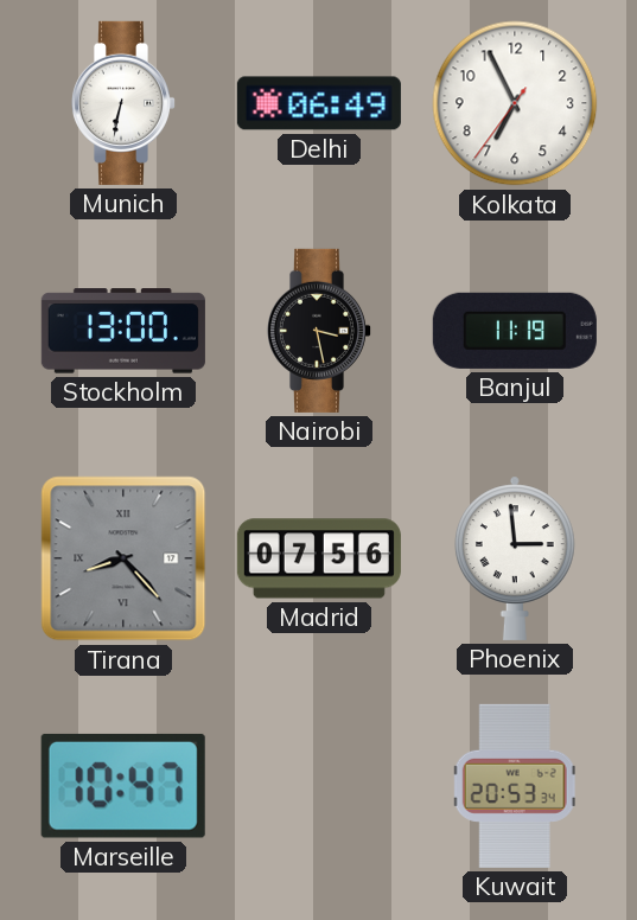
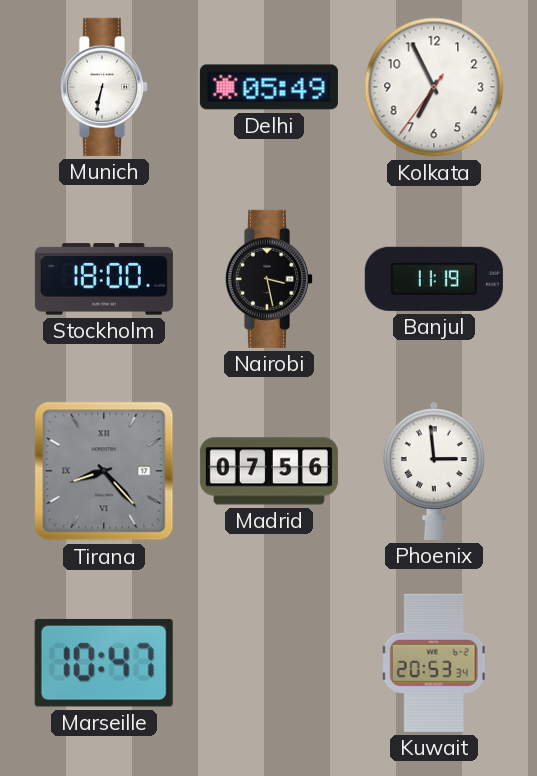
Delhi: 06:49 -> 05:49
Stockholm: 13:00 -> 18:00
